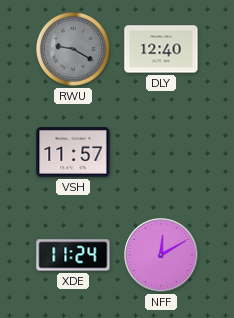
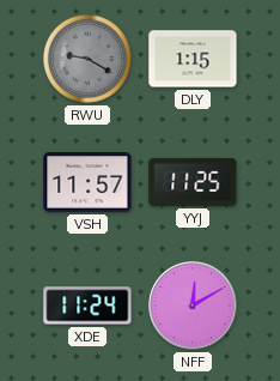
DLY: 12:40 -> 1:15
YYJ: none -> 11:25
